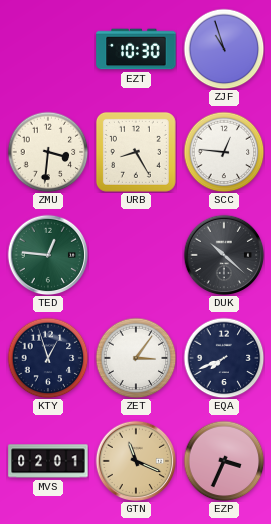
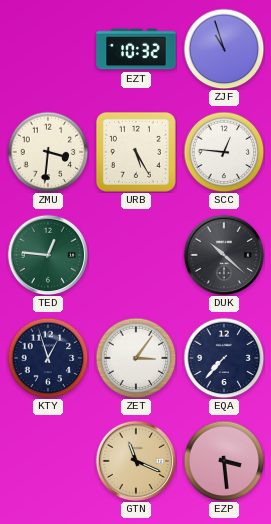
EZT: 10:30 -> 10:32
URB: 8:25 -> 5:25
EQA: 7:41 -> 7:37
MVS: 02:01 -> none
EZP: 3:34 -> 3:29
